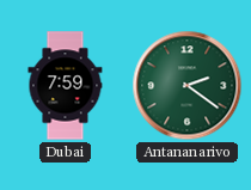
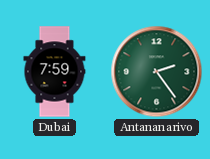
Antananarivo: 2:21 -> 2:24
